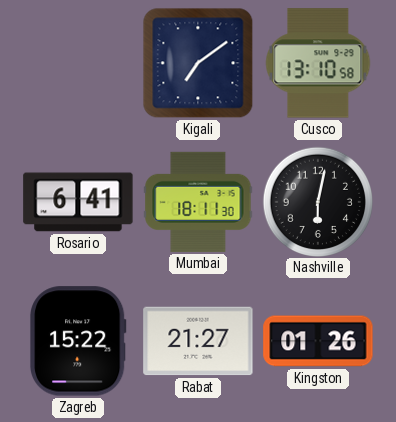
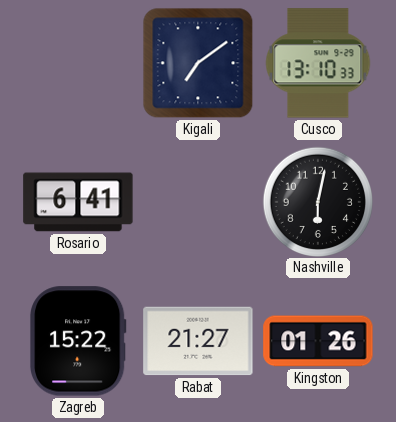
Cusco: 13:10:58 -> 13:10:33
Mumbai: 18:11 -> none
